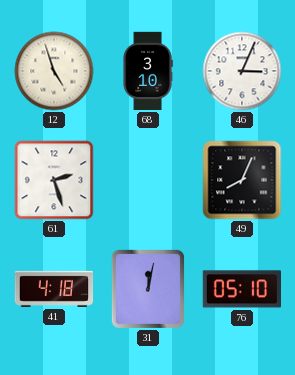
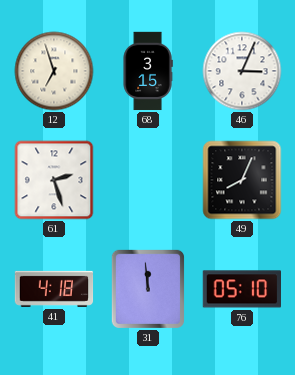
12: 4:57 -> 6:57
68: 3:10 -> 3:15
31: 12:02 -> 11:59
